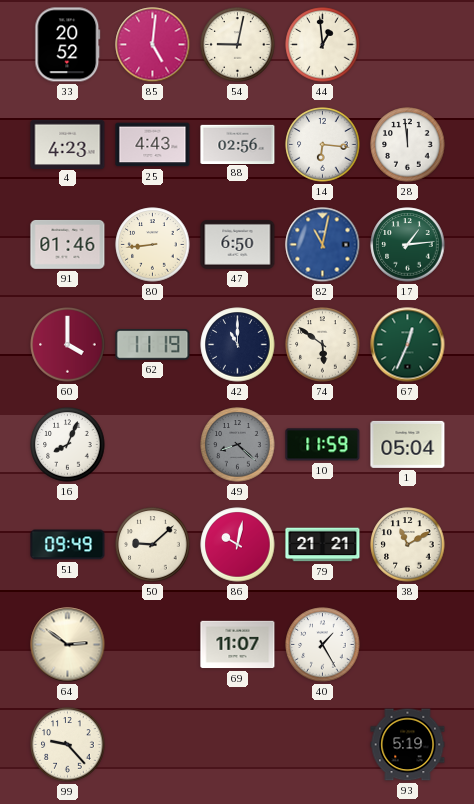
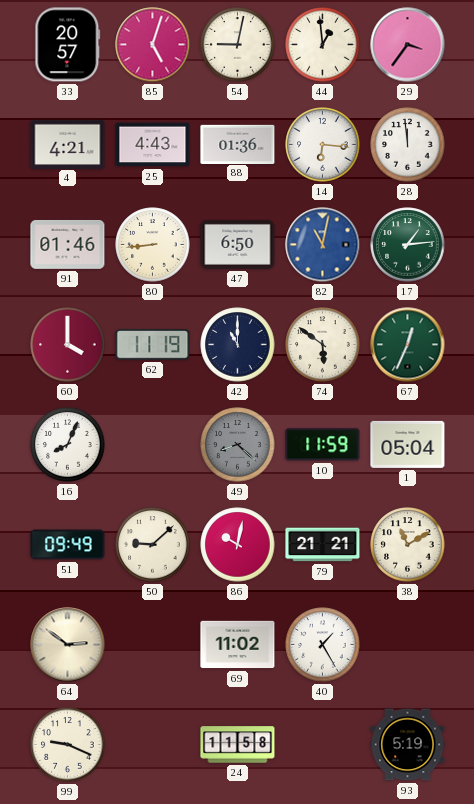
33: 20:52 -> 20:57
85: 5:01 -> 5:03
29: none -> 3:36
4: 4:23 -> 4:21
88: 02:56 -> 01:36
69: 11:07 -> 11:02
99: 9:23 -> 9:19
24: none -> 11:58
